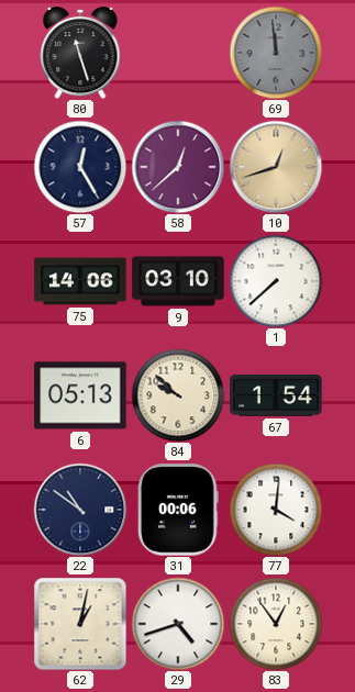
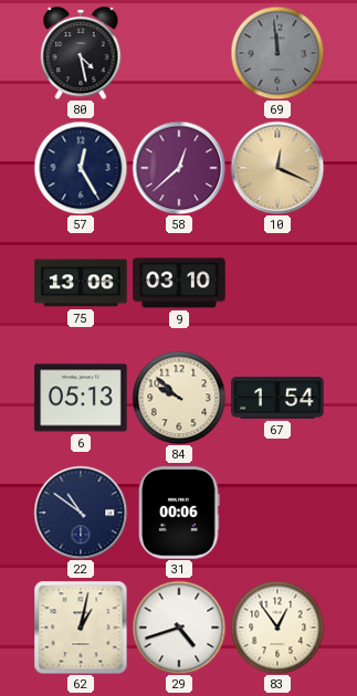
80: 11:27 -> 4:28
10: 12:42 -> 12:19
75: 14:06 -> 13:06
1: 7:38 -> none
77: 4:01 -> none
